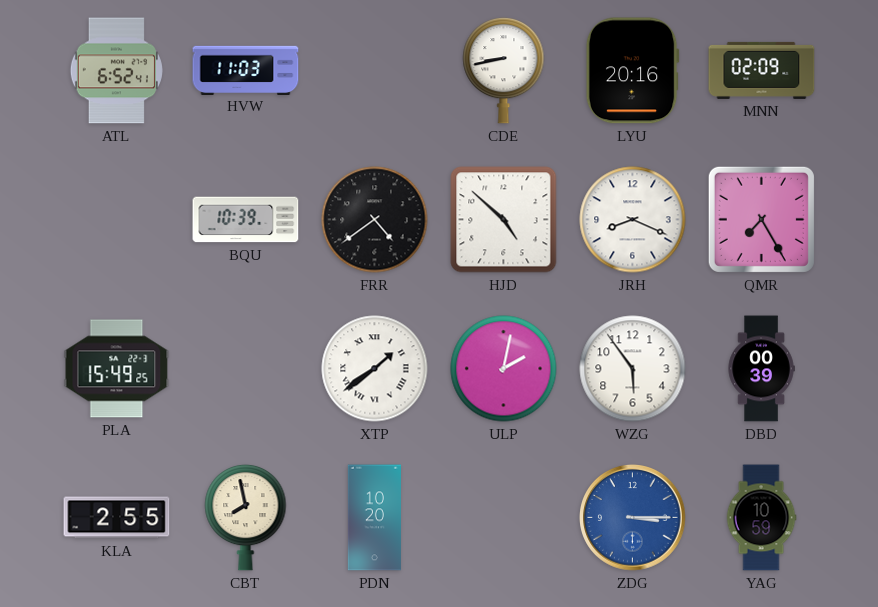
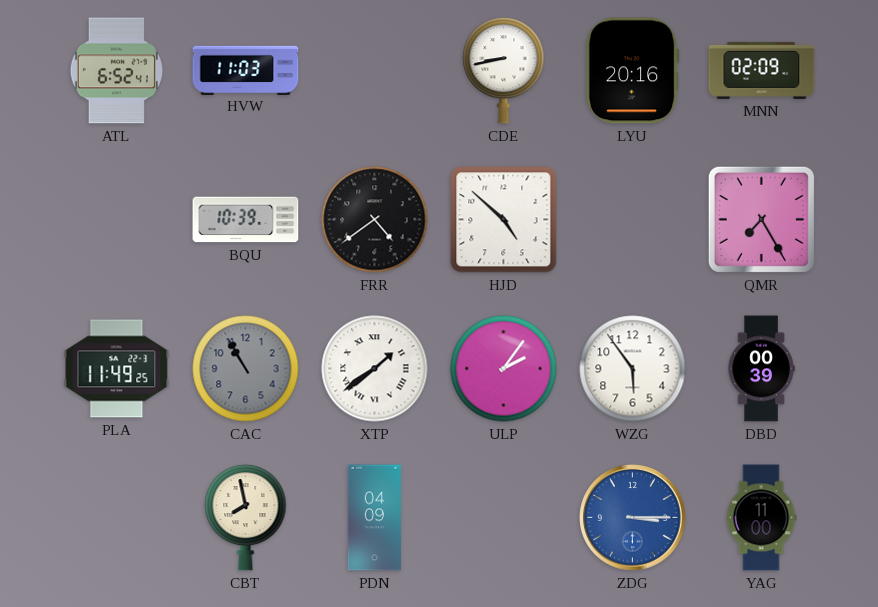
JRH: 8:19 -> none
PLA: 15:49 -> 11:49
CAC: none -> 10:55
ULP: 2:02 -> 2:06
KLA: 2:55 -> none
PDN: 10:20 -> 04:09
YAG: 10:59 -> 11:00
